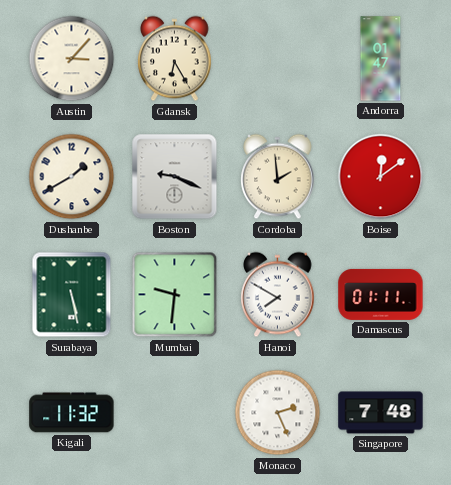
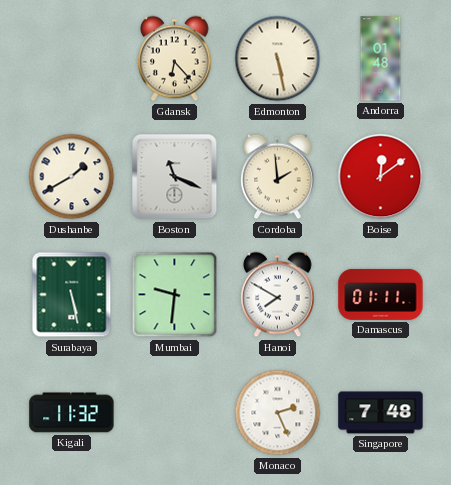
Austin: 3:07 -> none
Gdansk: 6:25 -> 6:23
Edmonton: none -> 5:28
Andorra: 01:47 -> 01:48
Boston: 9:19 -> 11:19
